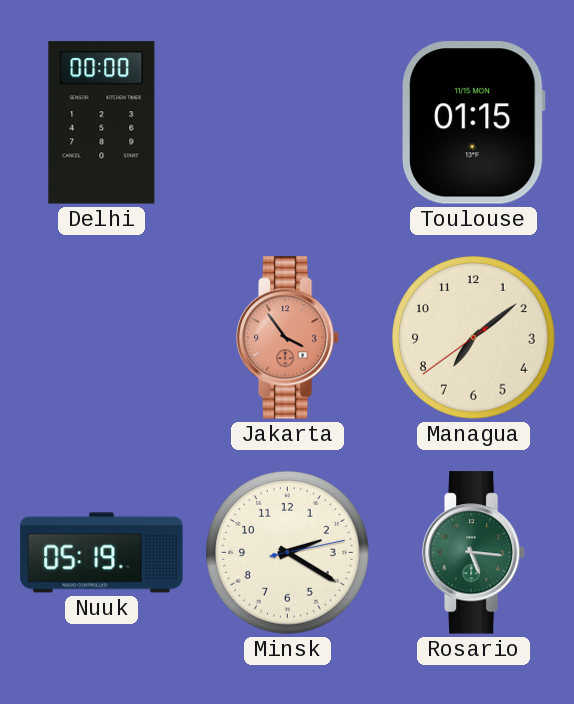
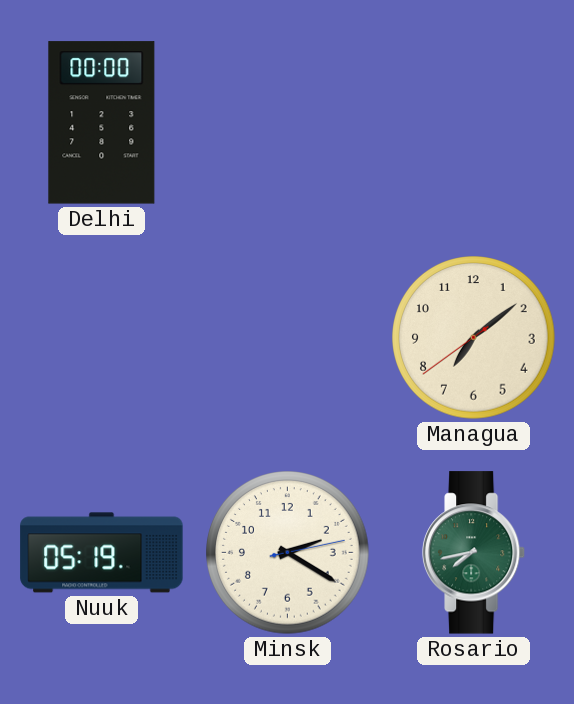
Toulouse: 01:15 -> none
Jakarta: 3:54 -> none
Rosario: 5:16 -> 7:43
